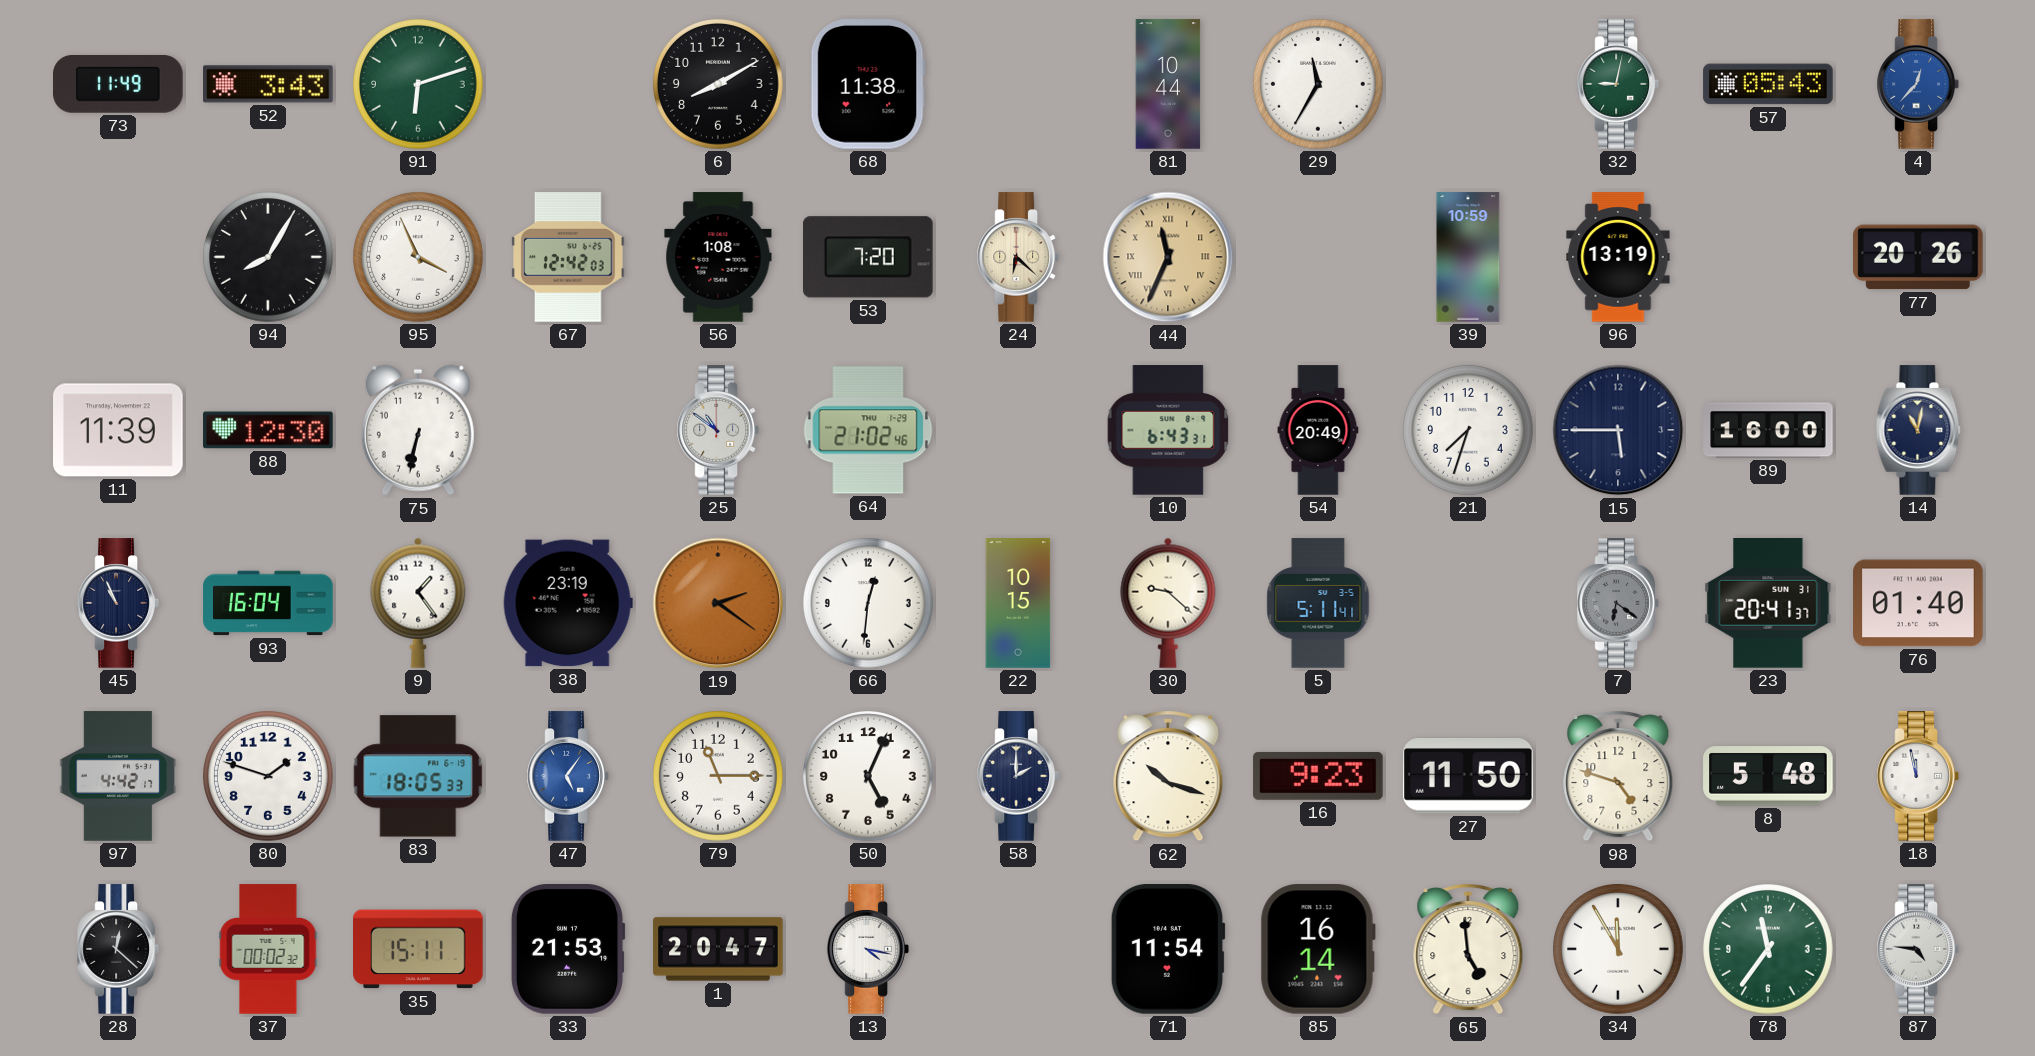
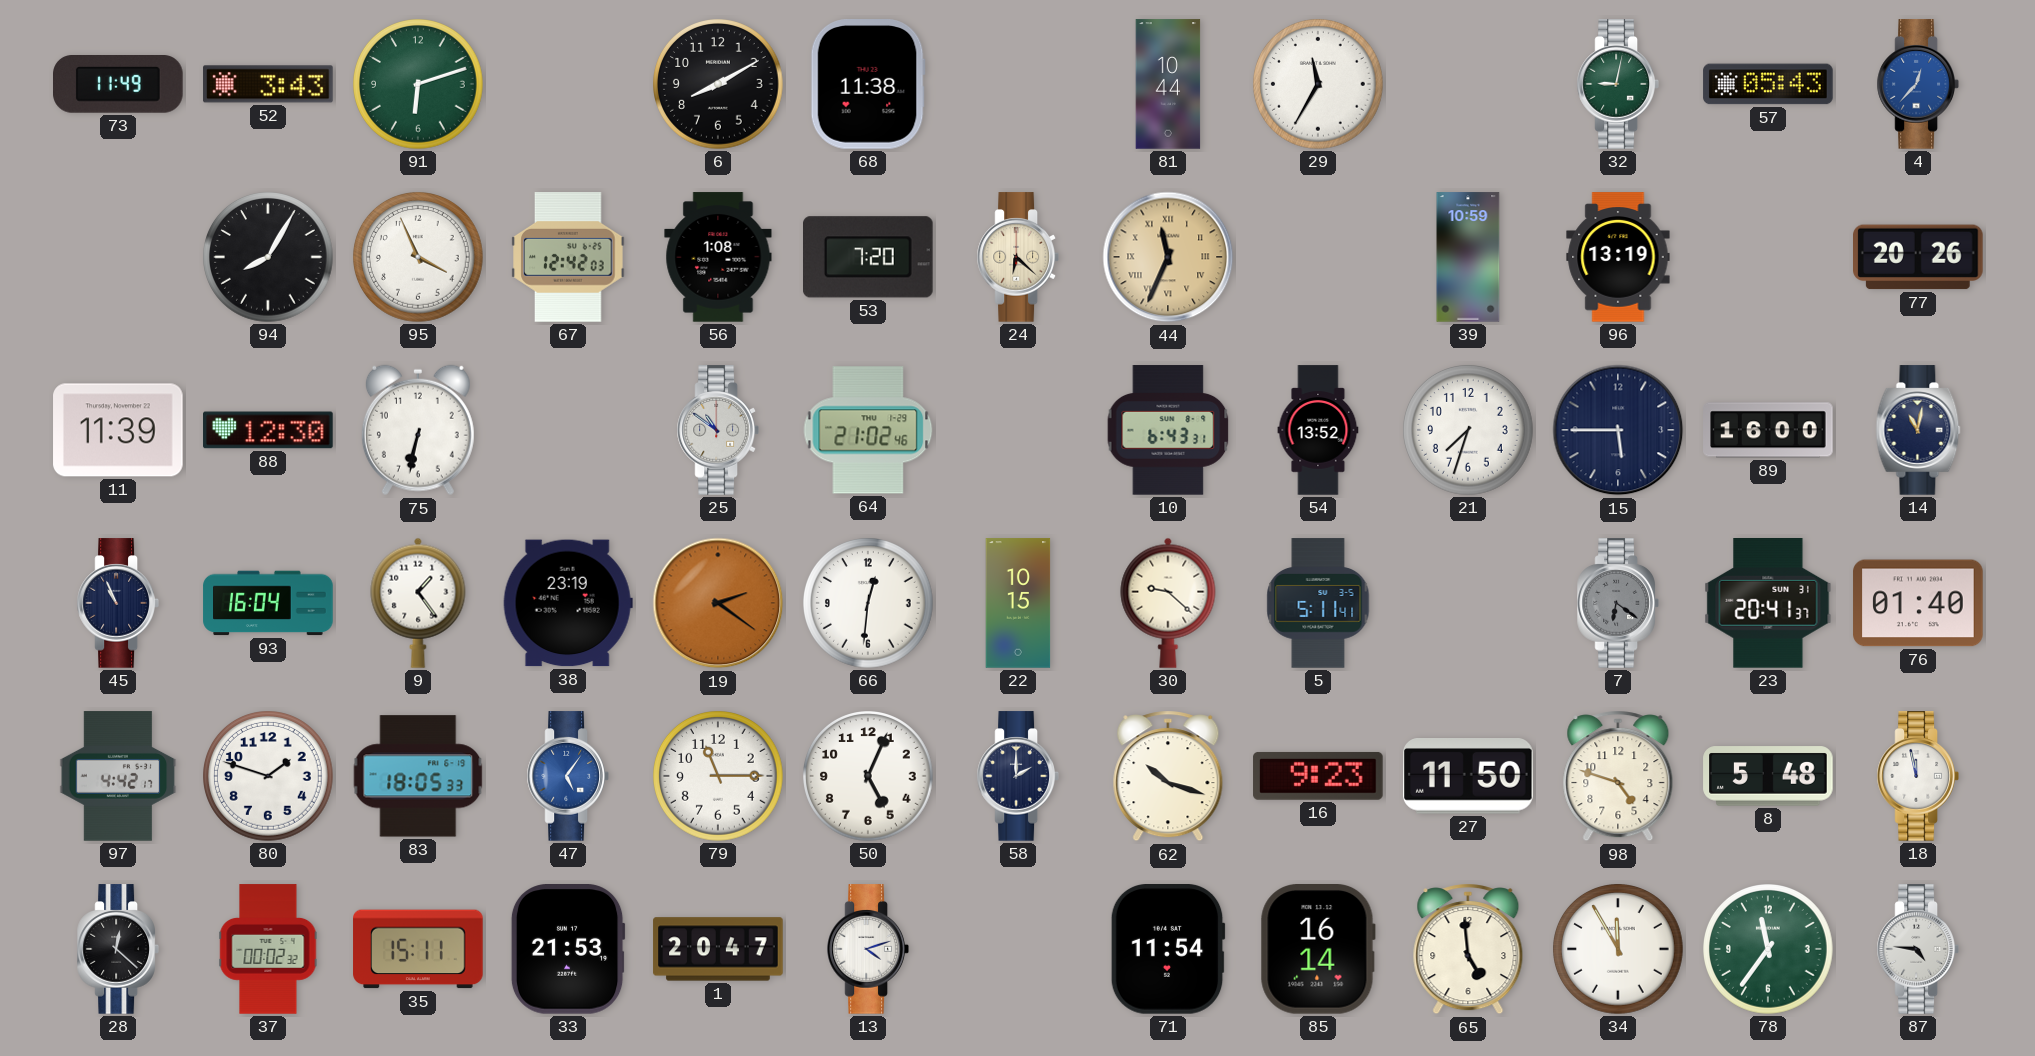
54: 20:49 -> 13:52
13: 4:17 -> 4:12
